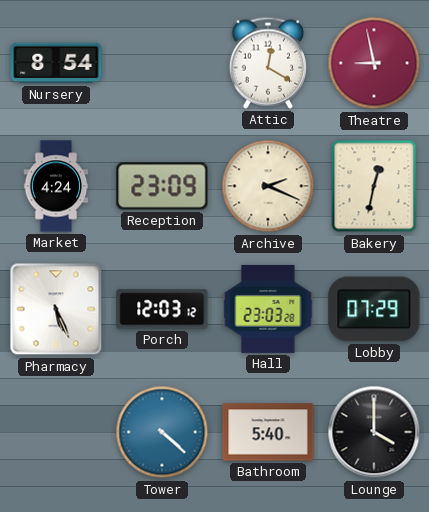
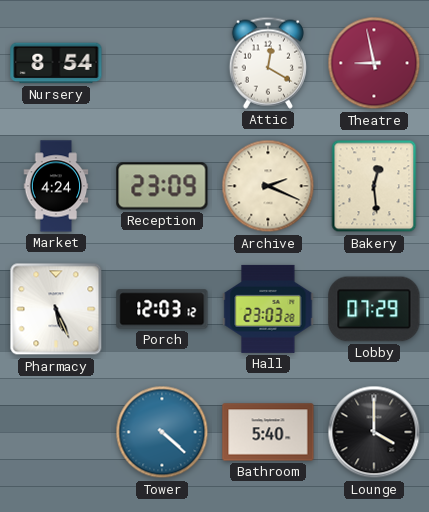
Bakery: 12:32 -> 12:29
